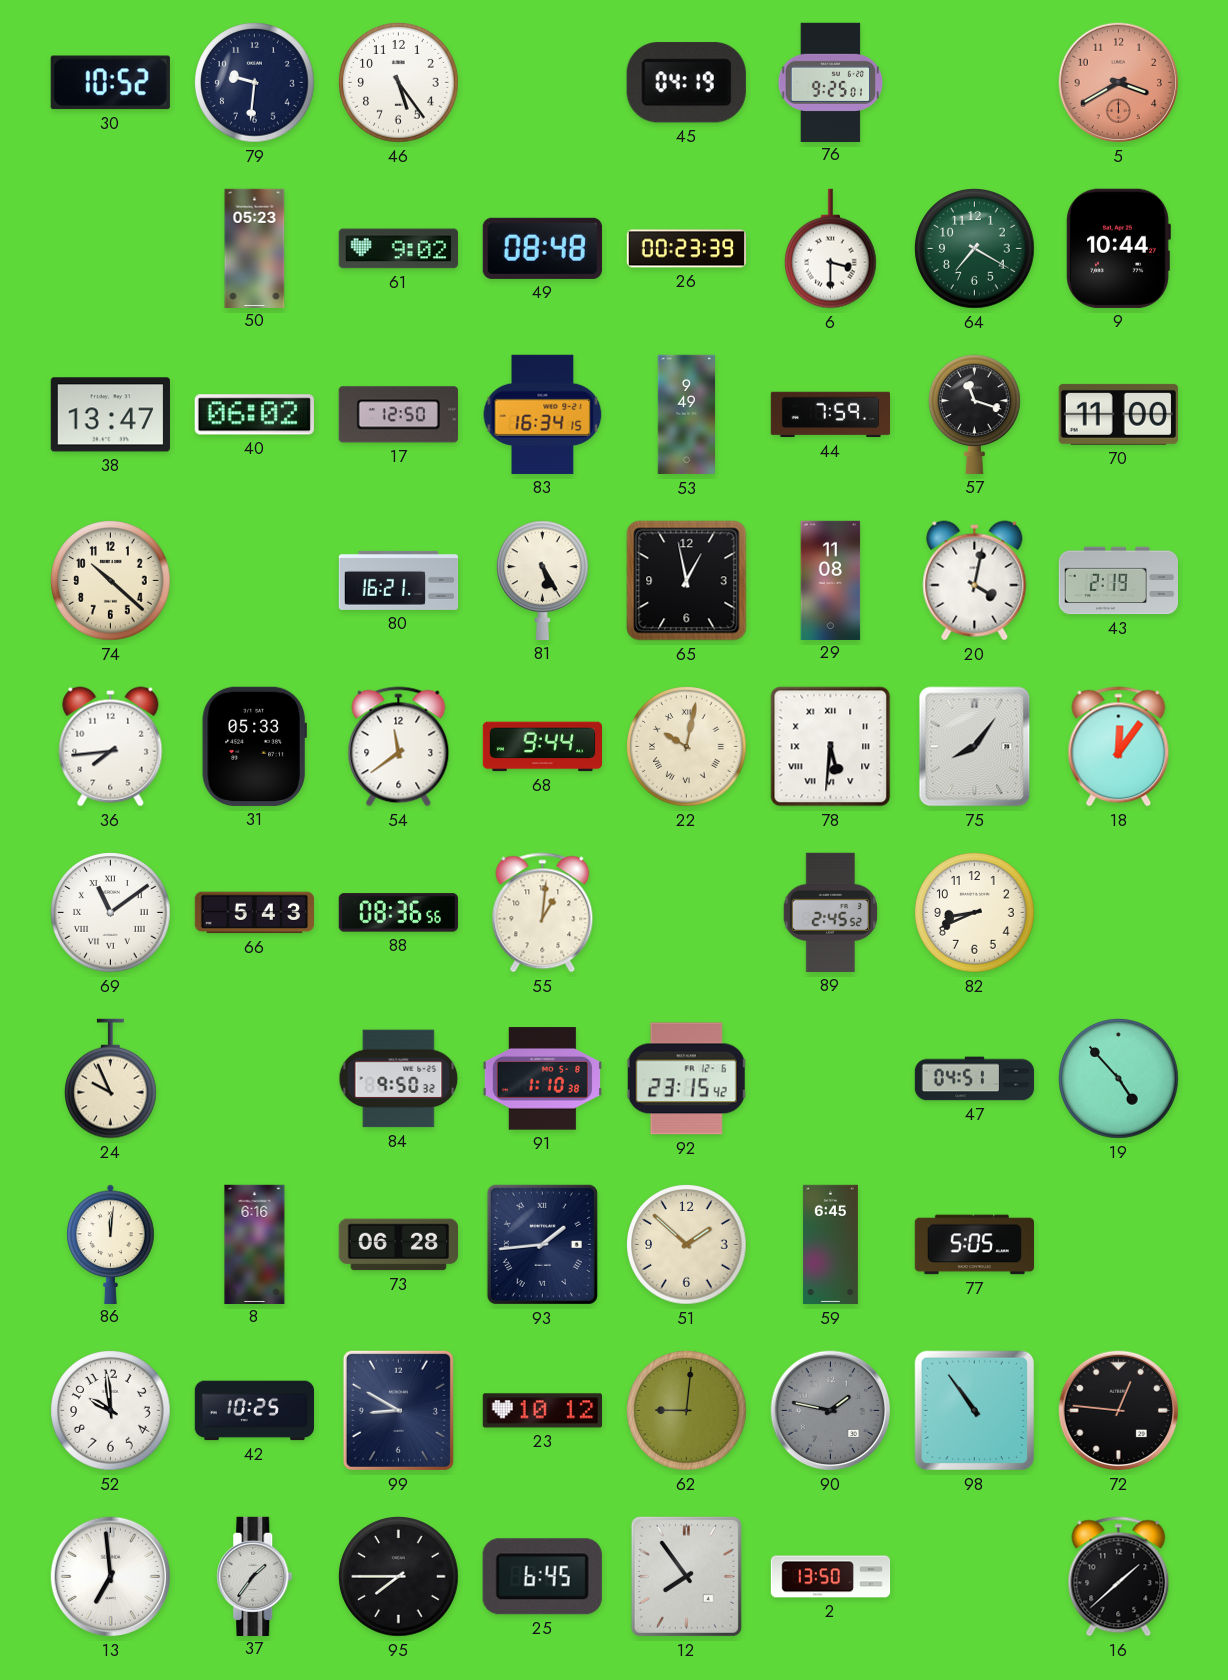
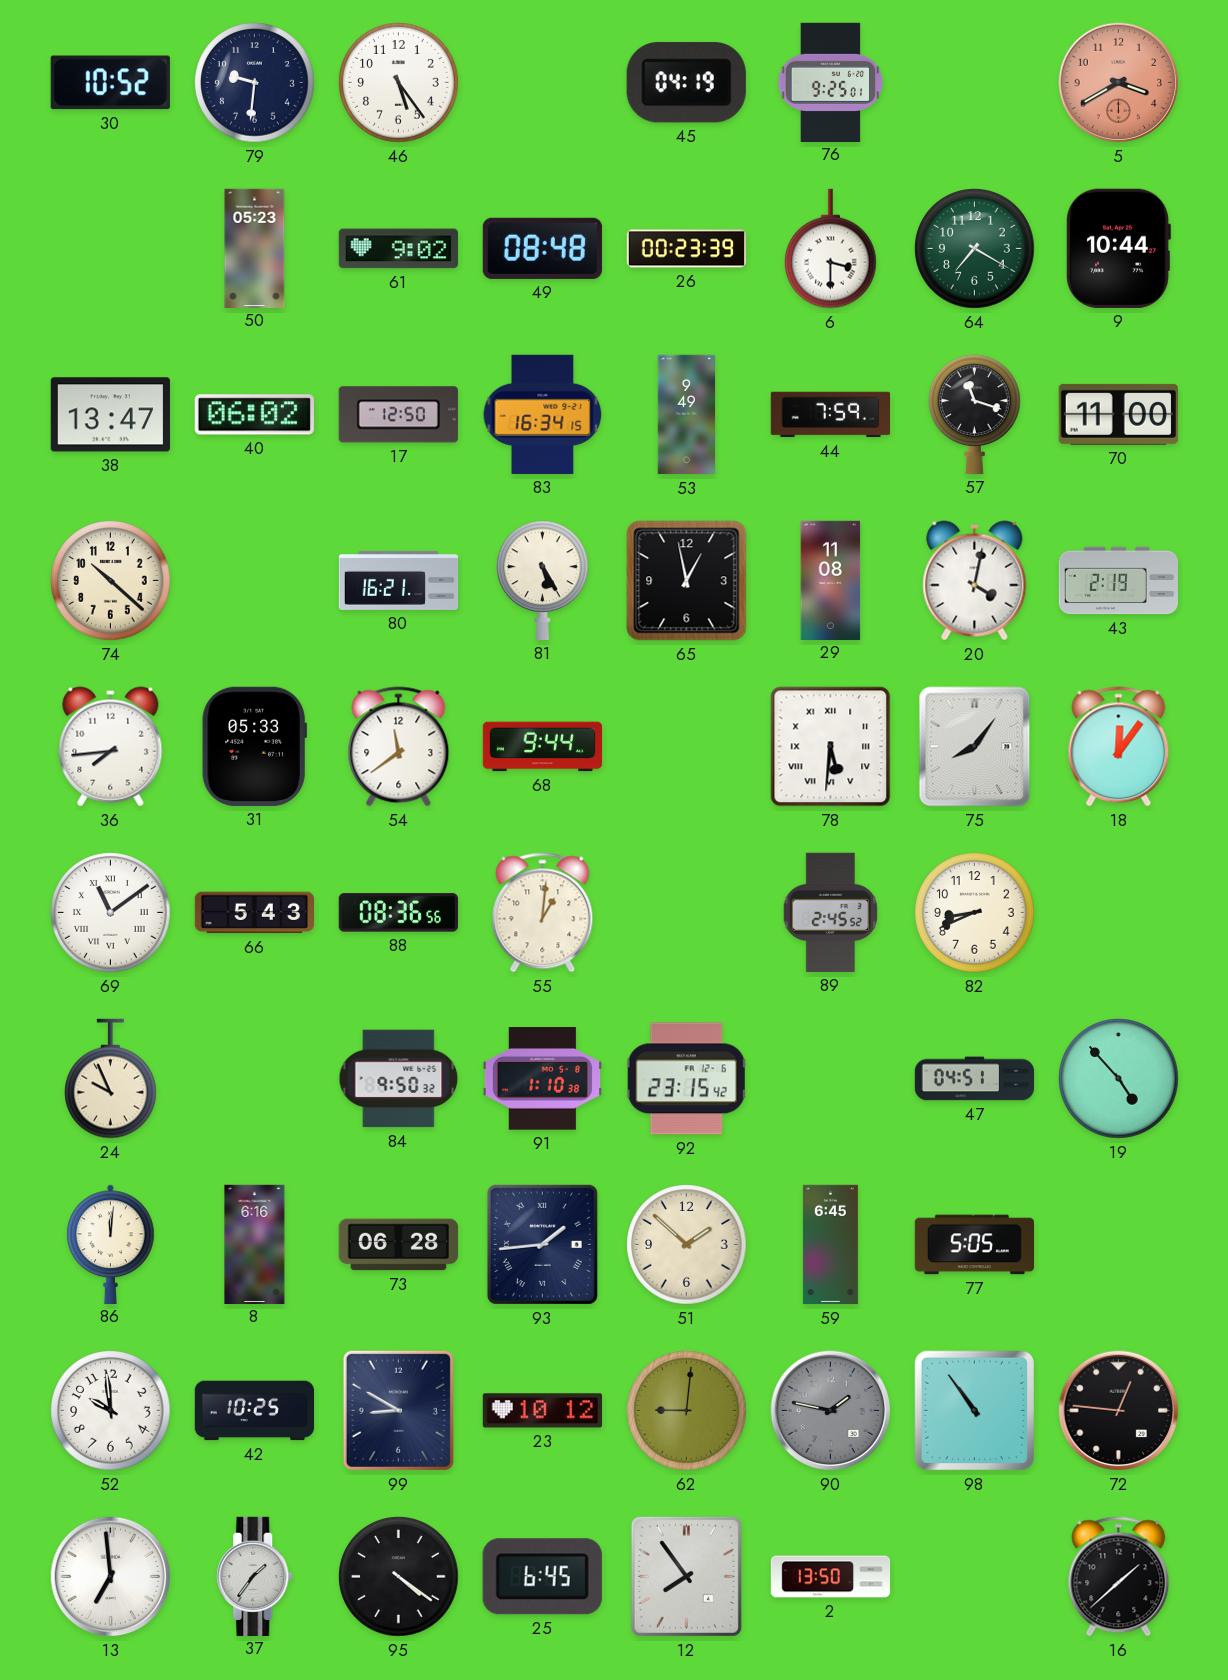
22: 10:02 -> none
95: 7:45 -> 4:21
